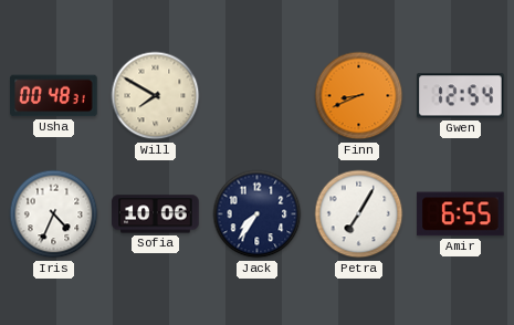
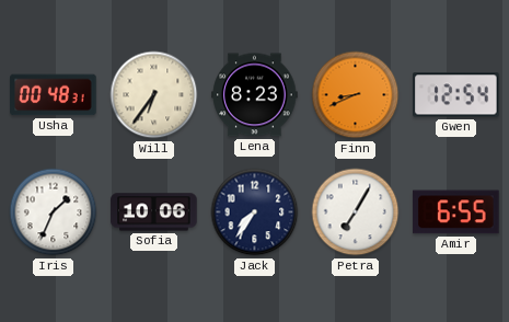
Will: 7:50 -> 6:36
Lena: none -> 8:23
Iris: 4:34 -> 1:34
